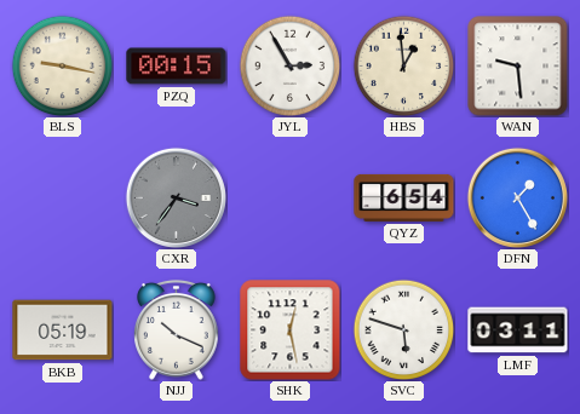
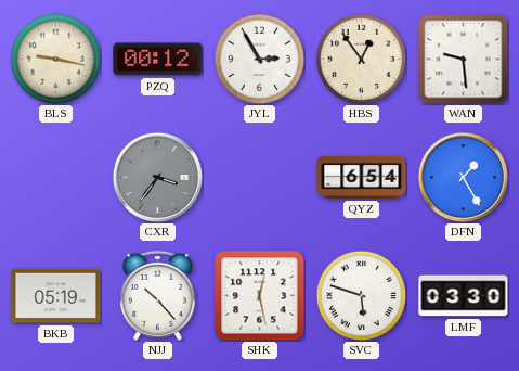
PZQ: 00:15 -> 00:12
HBS: 12:59 -> 12:54
NJJ: 10:19 -> 10:23
LMF: 03:11 -> 03:30
